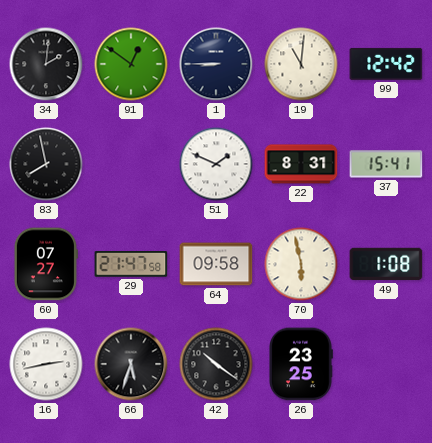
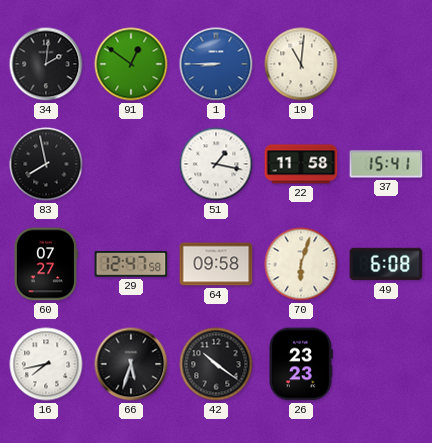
1 dial: navy -> blue
99: 12:42 -> none
51: 1:49 -> 1:17
22: 8:31 -> 11:58
29: 21:47 -> 12:47
70: 5:58 -> 6:03
49: 1:08 -> 6:08
16: 2:43 -> 7:43
26: 23:25 -> 23:23
